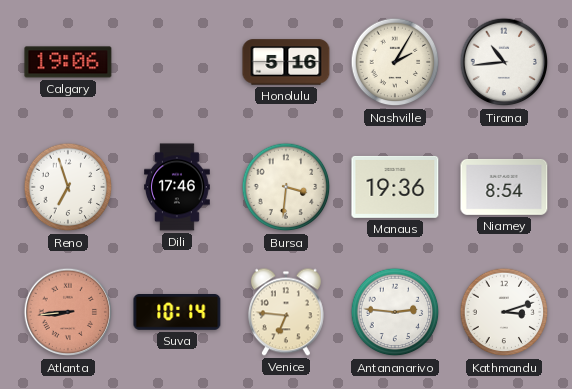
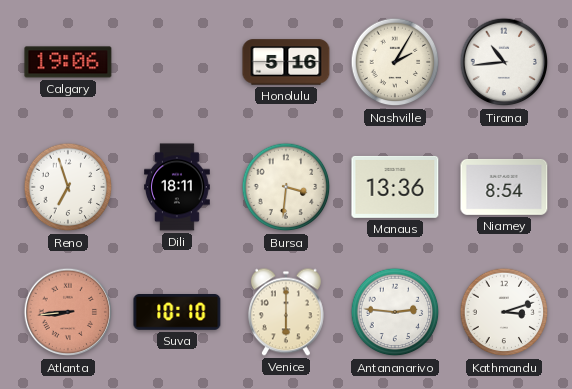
Dili: 17:46 -> 18:11
Manaus: 19:36 -> 13:36
Suva: 10:14 -> 10:10
Venice: 6:46 -> 6:00
